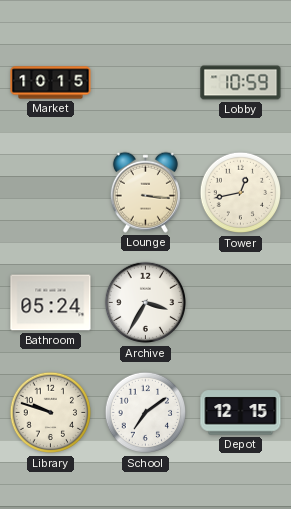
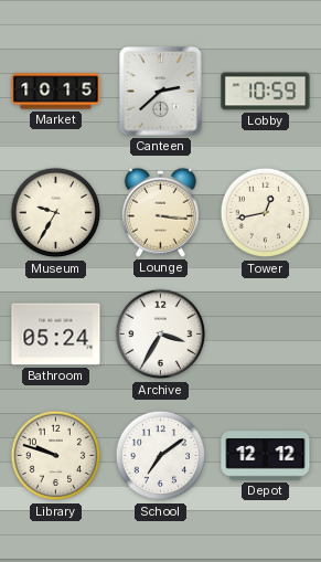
Canteen: none -> 2:38
Museum: none -> 9:35
Depot: 12:15 -> 12:12
